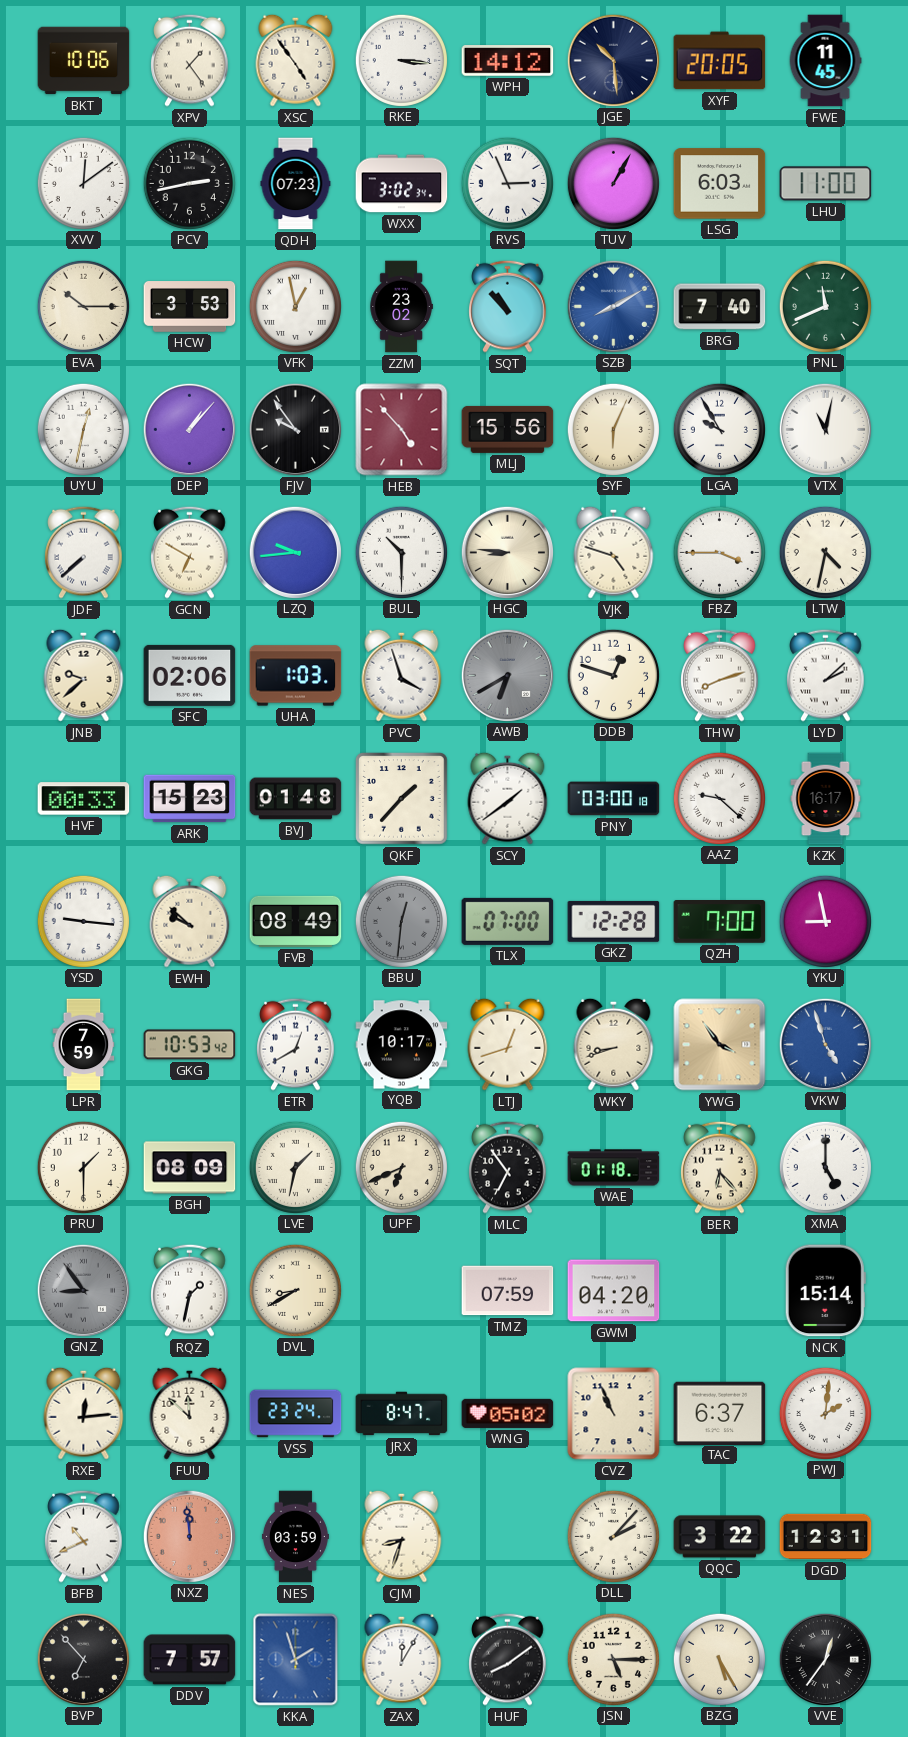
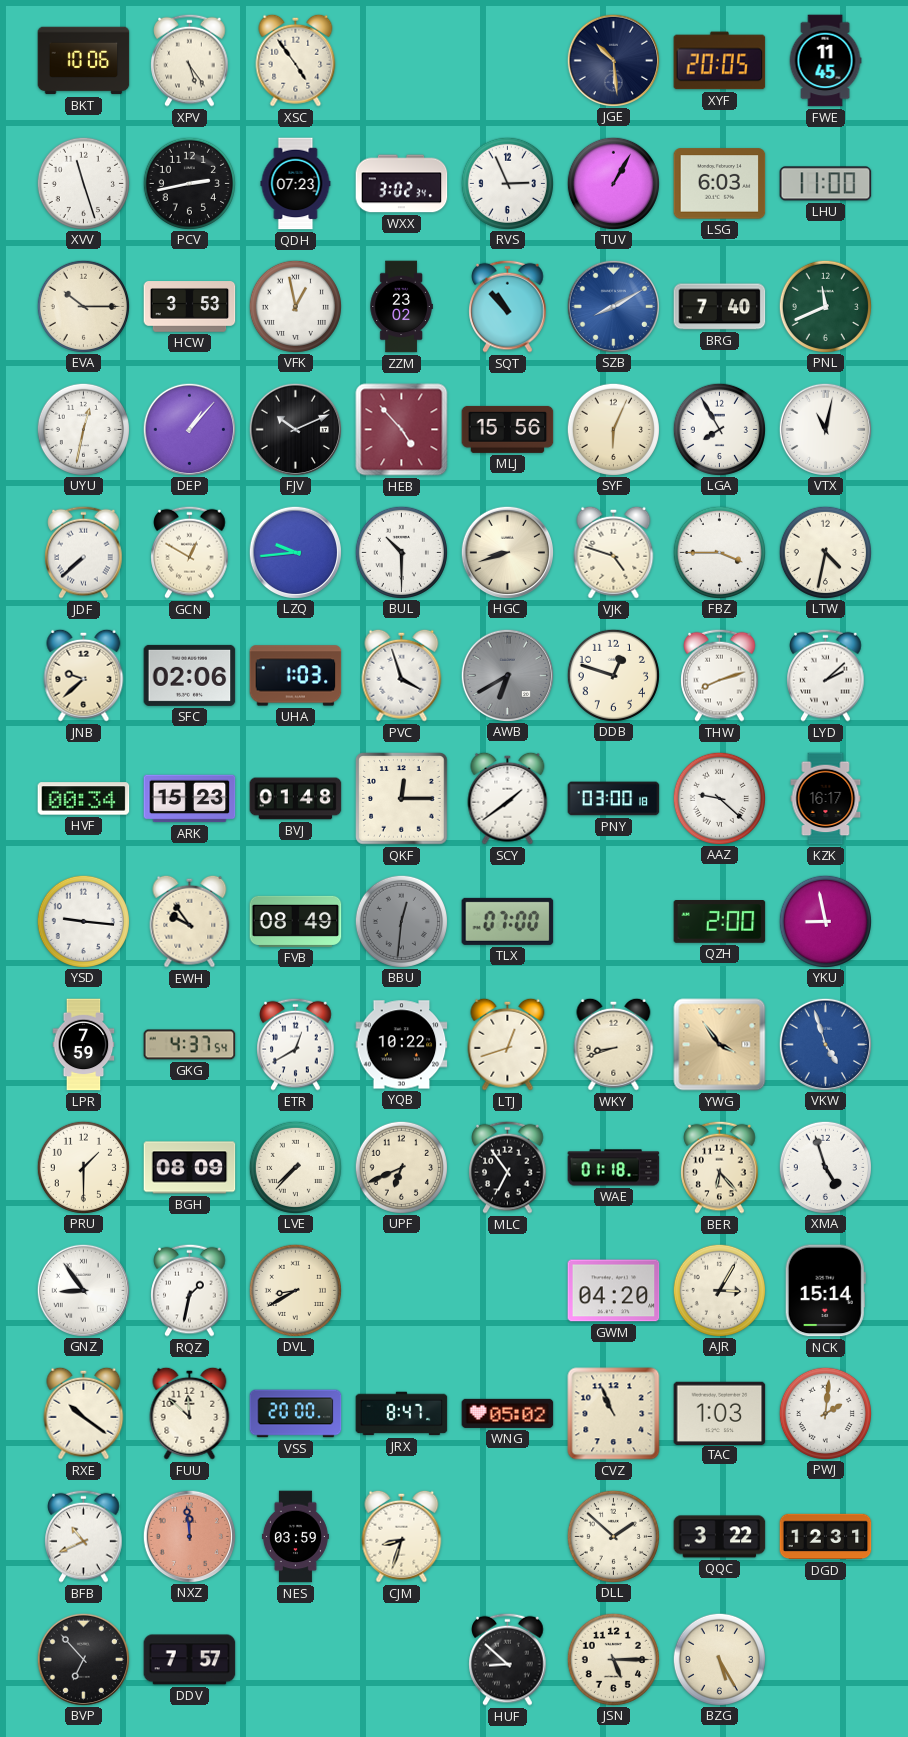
XPV: 1:24 -> 5:24
RKE: 3:16 -> none
WPH: 14:12 -> none
XVV: 12:09 -> 11:27
FJV: 9:54 -> 10:11
LGA: 9:55 -> 7:55
GCN: 6:50 -> 12:50
HGC: 8:46 -> 8:42
HVF: 00:33 -> 00:34
QKF: 1:37 -> 12:15
EWH: 9:52 -> 9:54
GKZ: 12:28 -> none
QZH: 7:00 -> 2:00
GKG: 10:53 -> 4:37
YQB: 10:17 -> 10:22
LVE: 1:32 -> 7:37
XMA: 5:00 -> 4:57
GNZ dial: grey -> white
TMZ: 07:59 -> none
AJR: none -> 3:05
RXE: 12:14 -> 10:21
VSS: 23:24 -> 20:00
TAC: 6:37 -> 1:03
DLL: 2:07 -> 1:52
KKA: 1:57 -> none
ZAX: 12:05 -> none
HUF: 8:09 -> 8:52
VVE: 12:36 -> none
